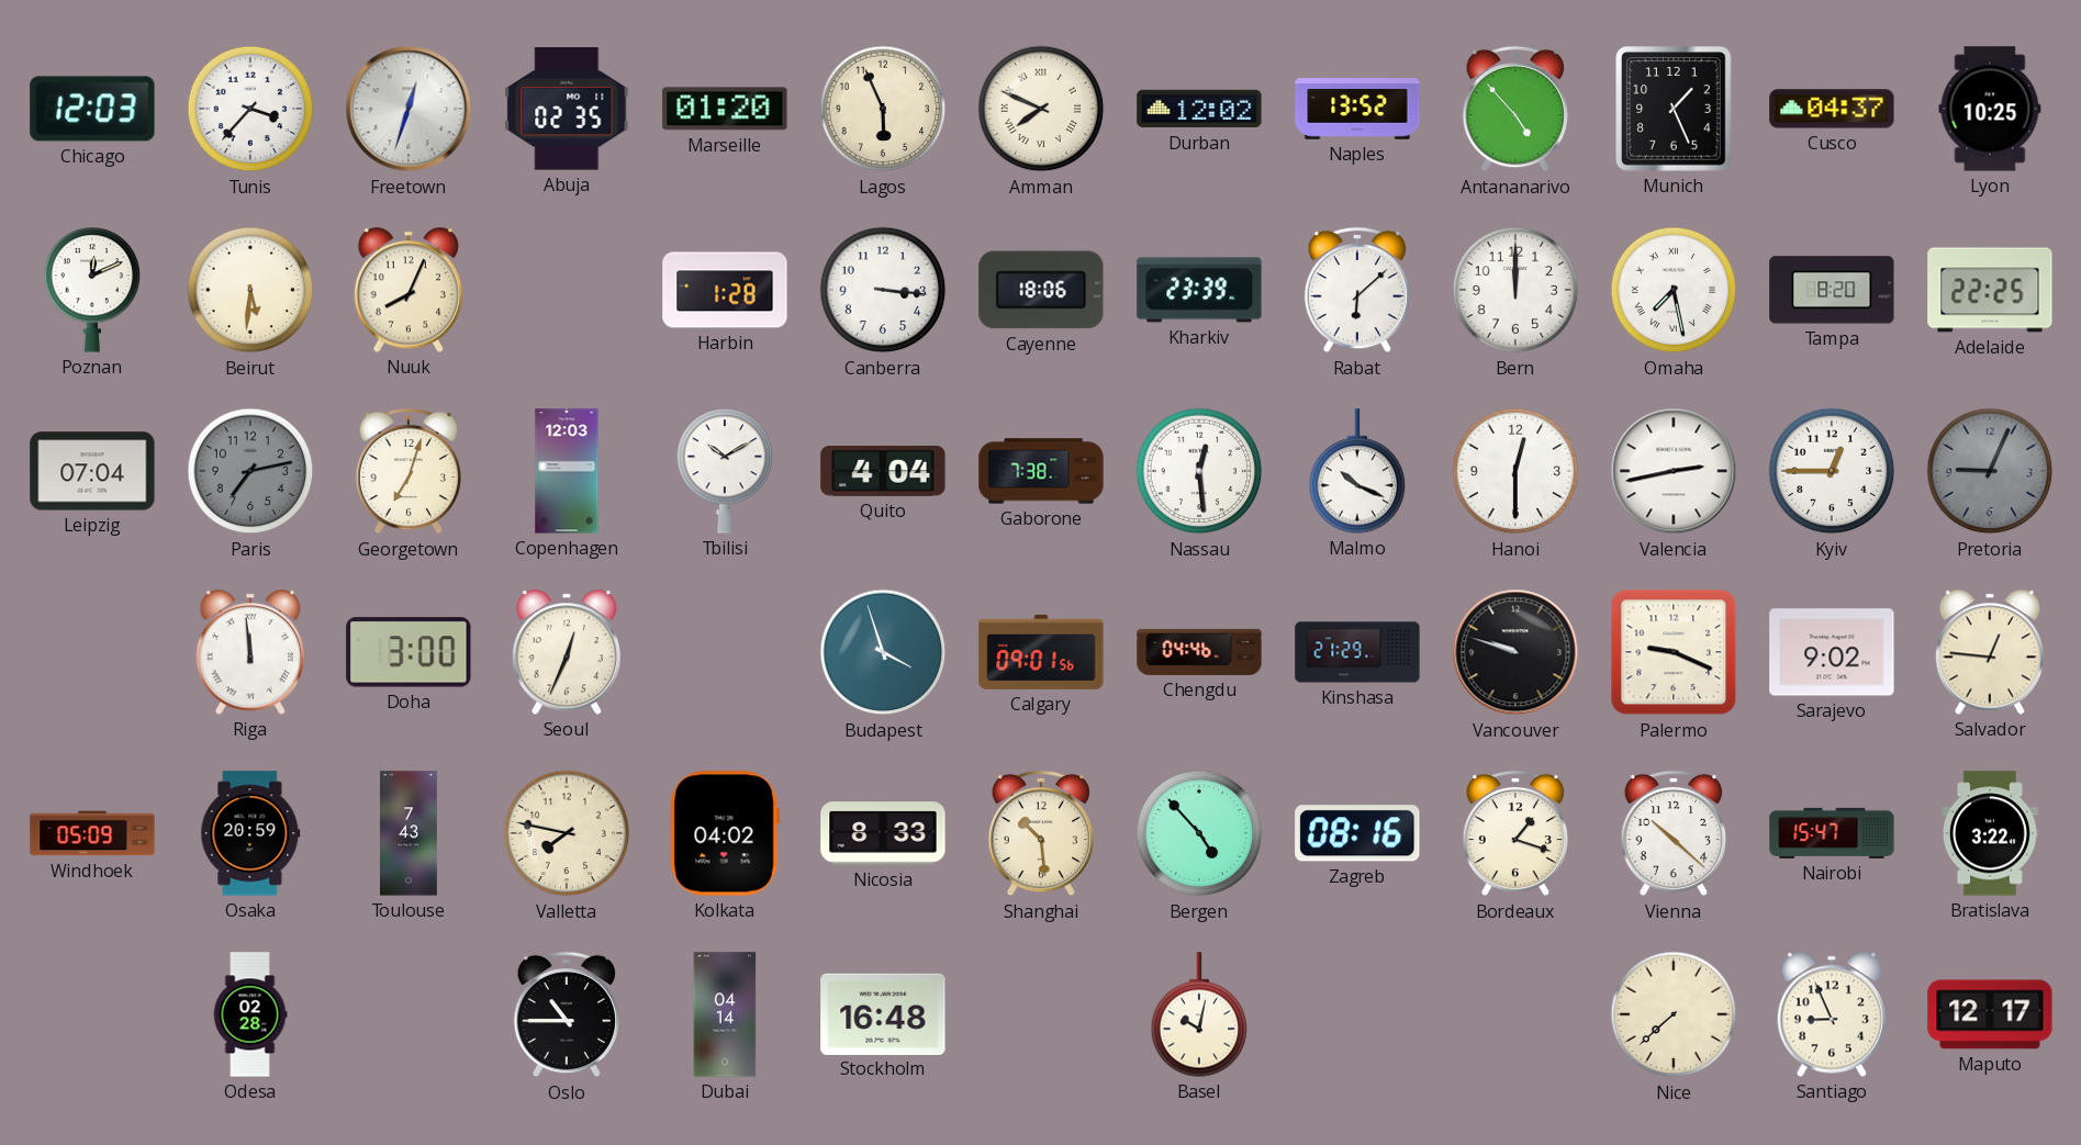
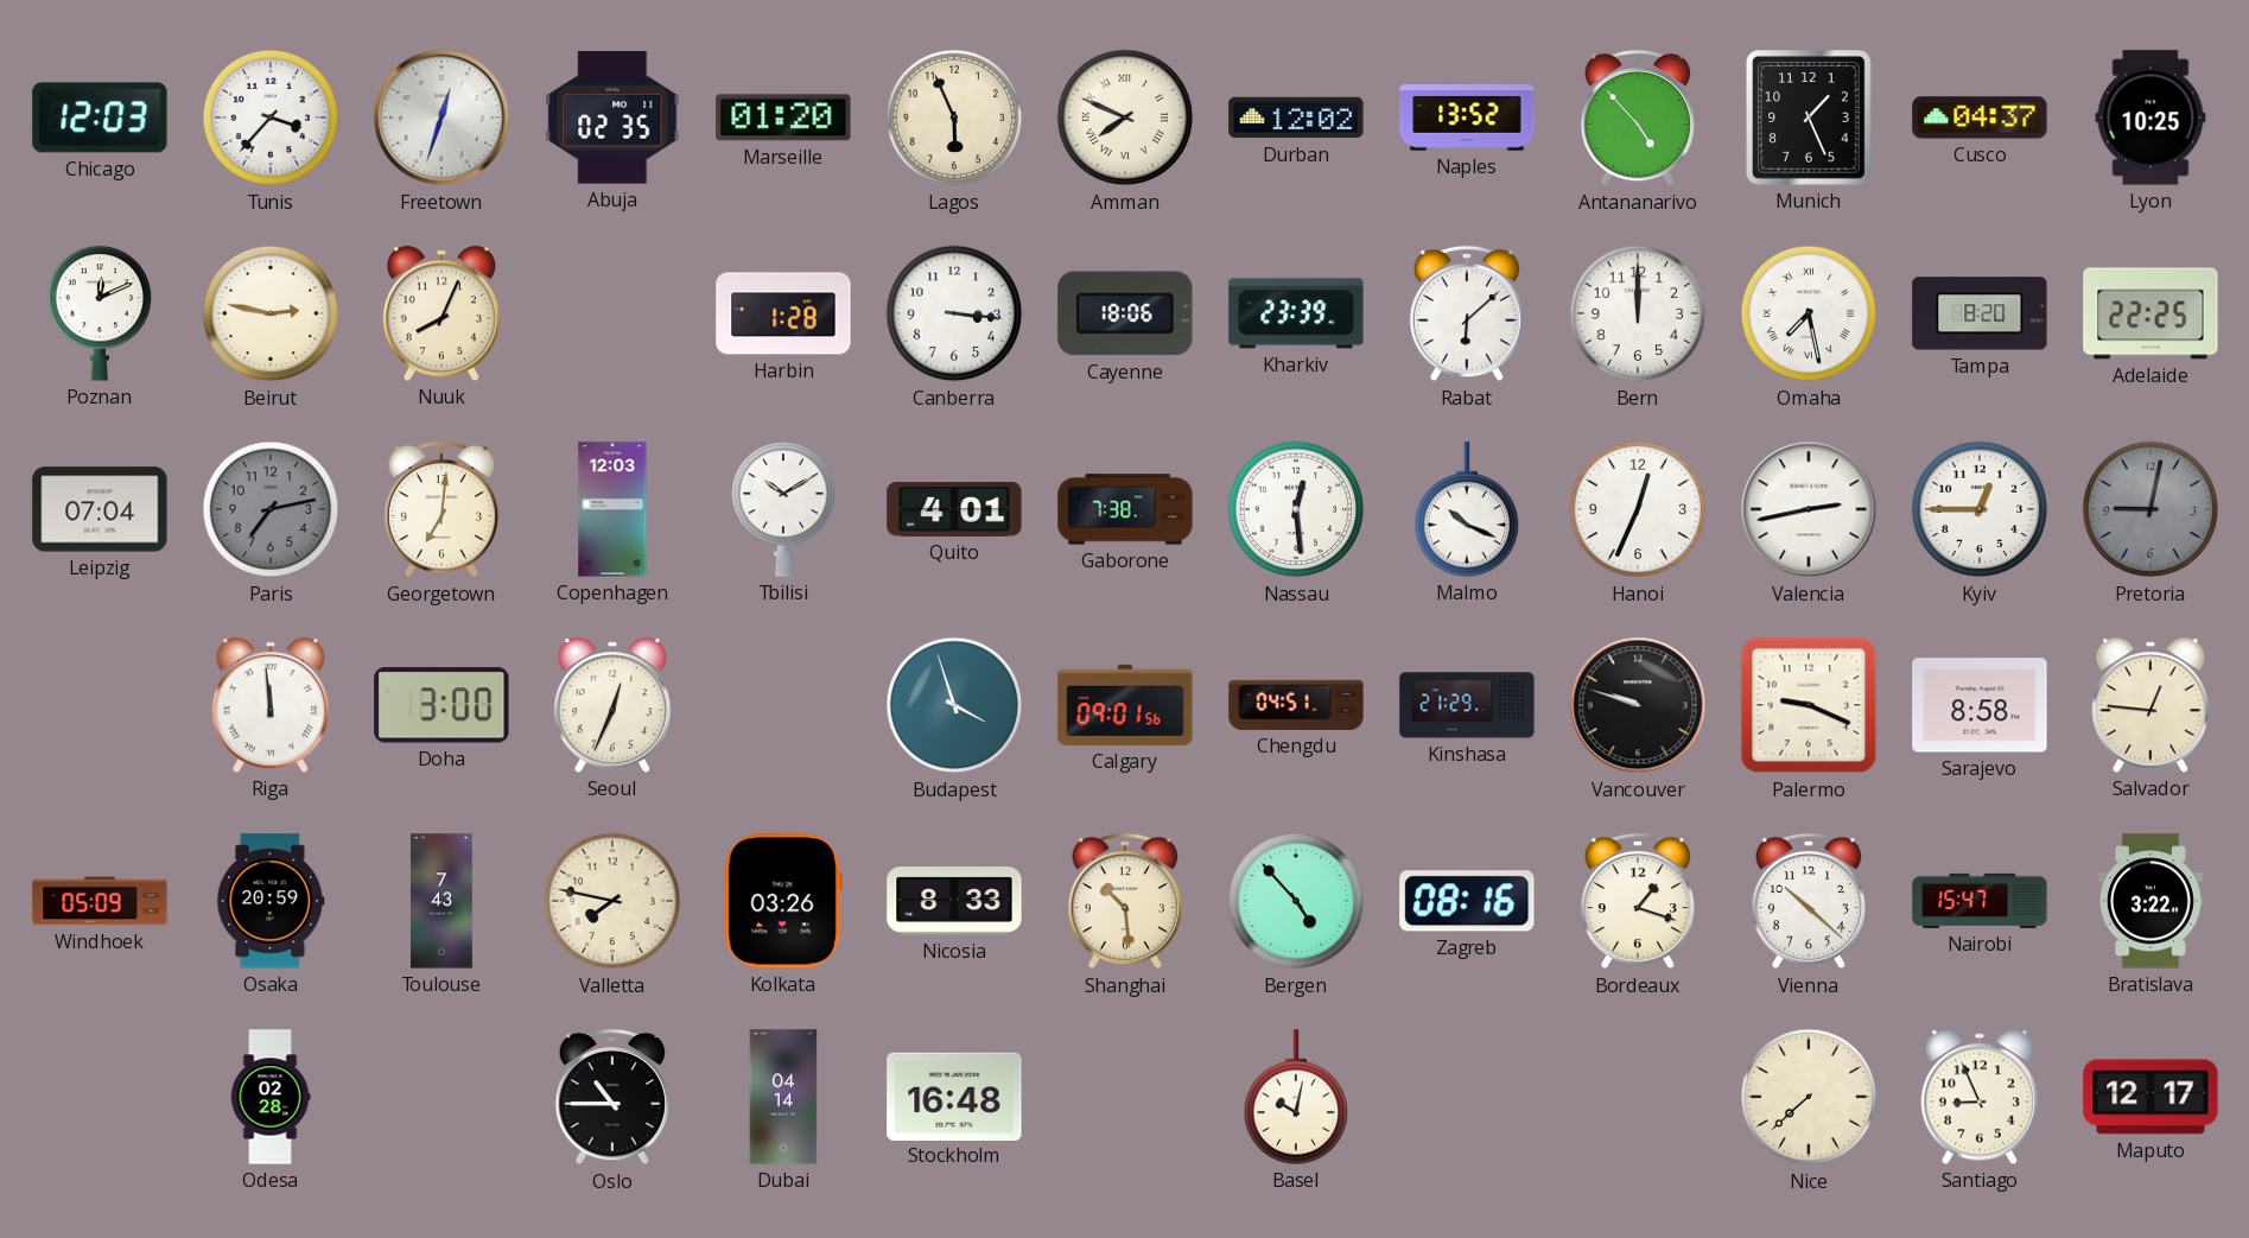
Beirut: 5:31 -> 2:47
Georgetown: 7:03 -> 7:01
Quito: 4:04 -> 4:01
Hanoi: 12:30 -> 12:34
Pretoria: 9:04 -> 9:02
Chengdu: 04:46 -> 04:51
Sarajevo: 9:02 -> 8:58
Kolkata: 04:02 -> 03:26
